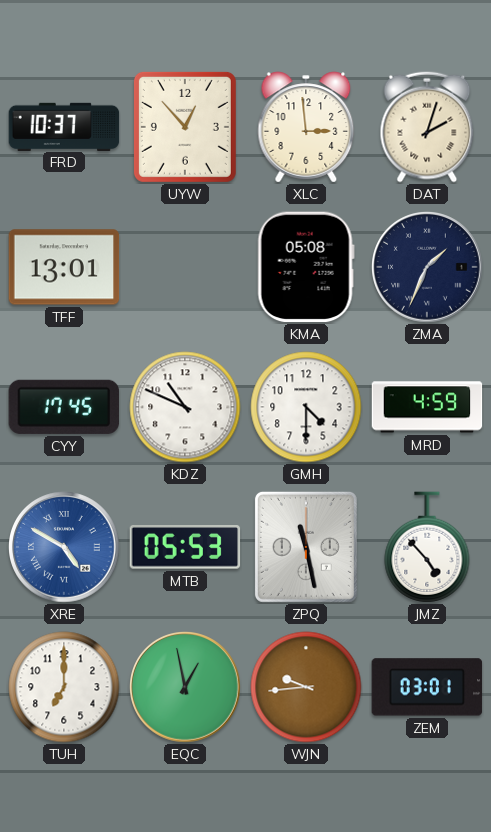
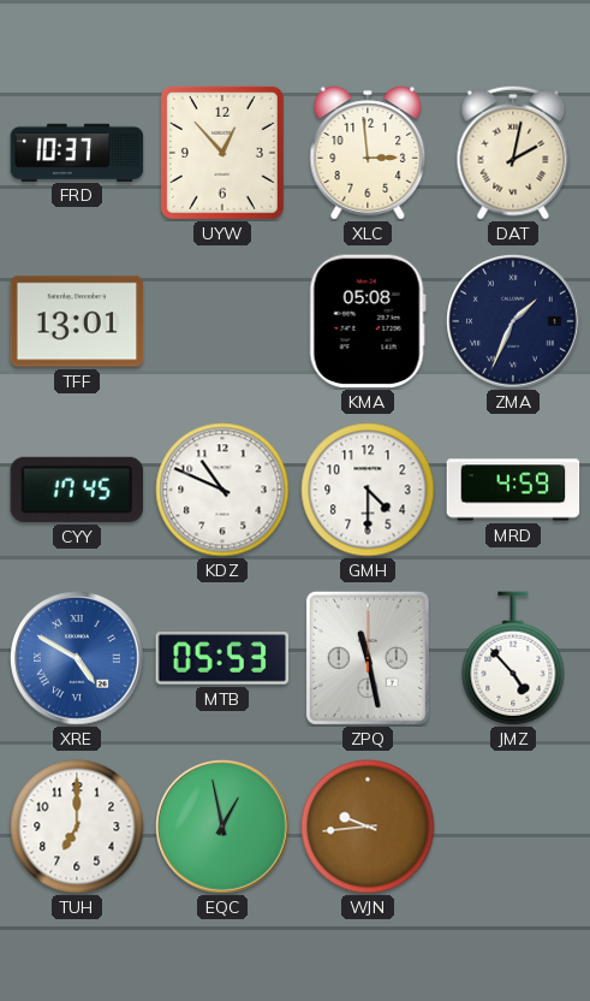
DAT: 2:03 -> 2:02
ZEM: 03:01 -> none
